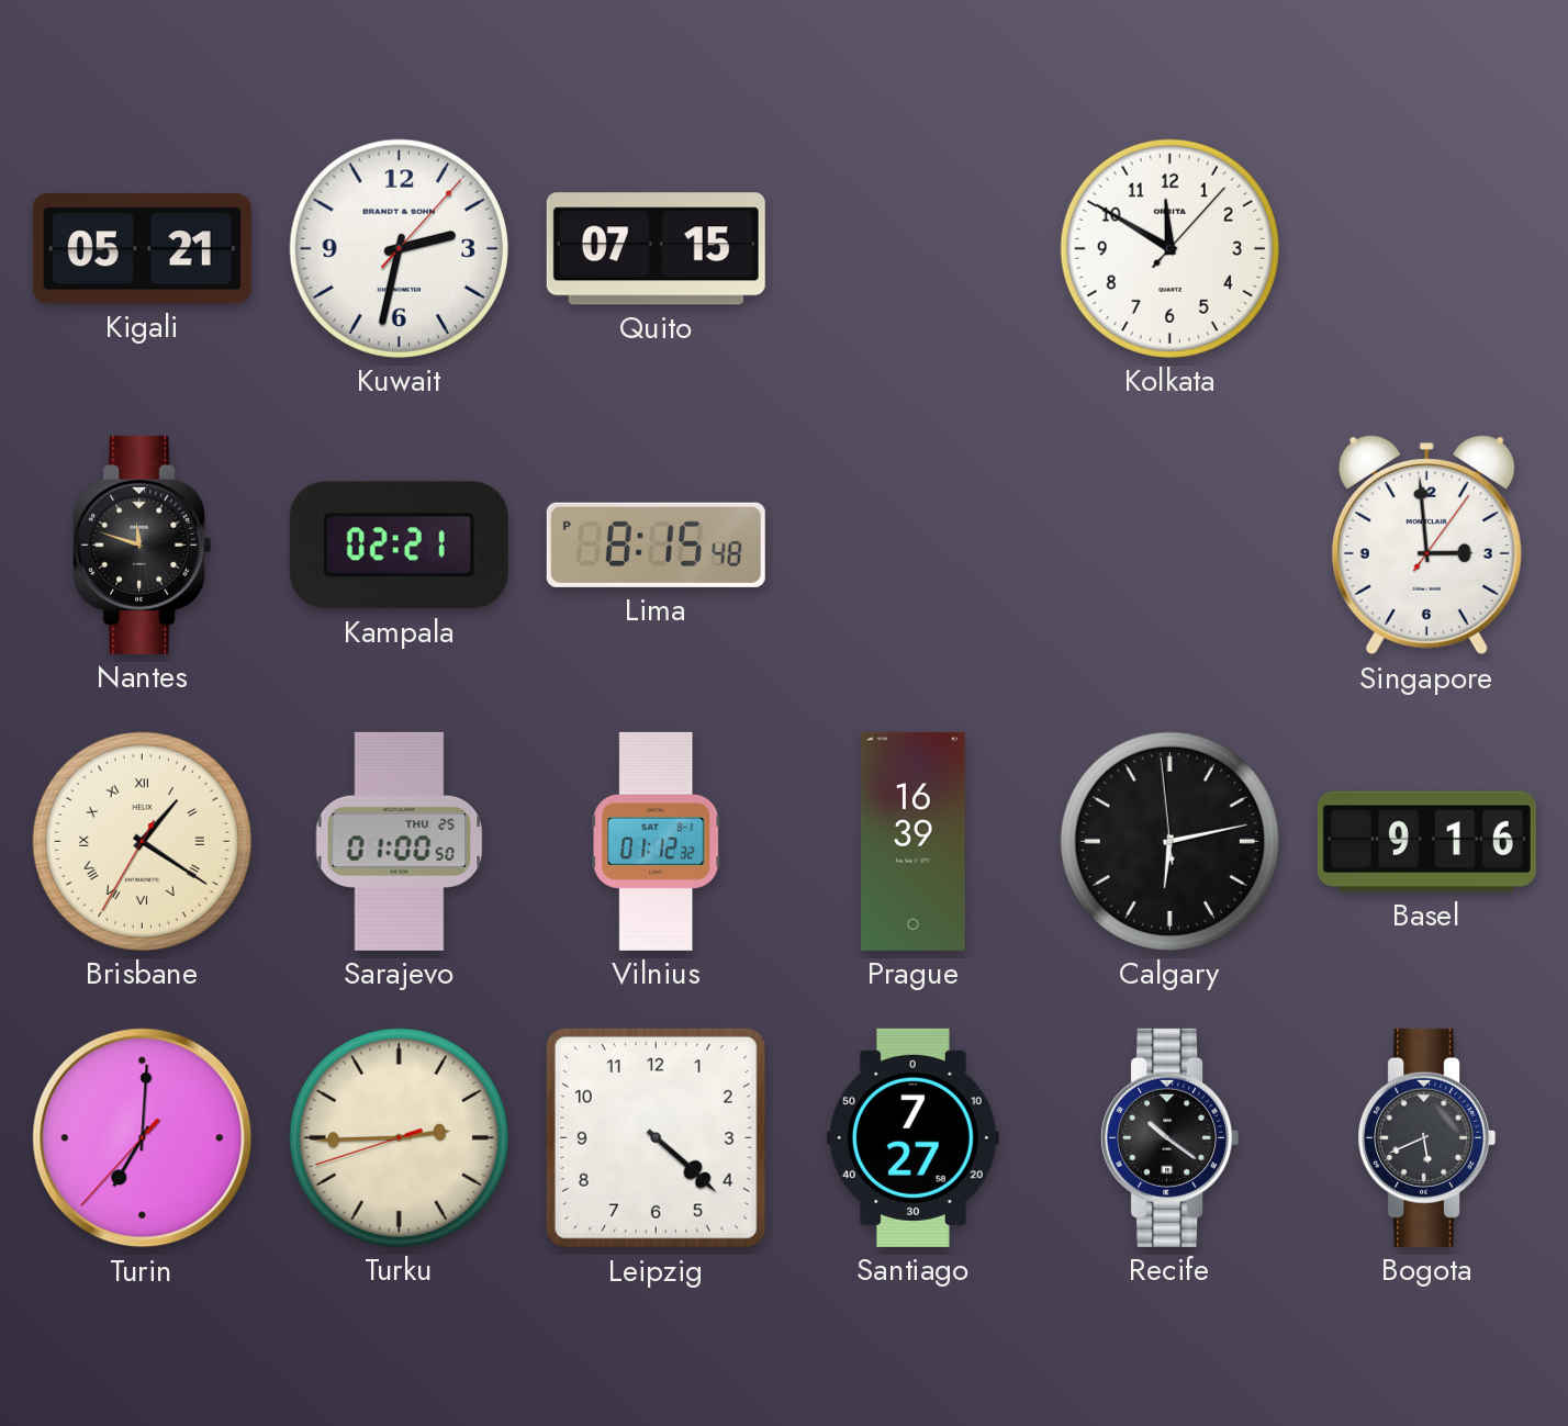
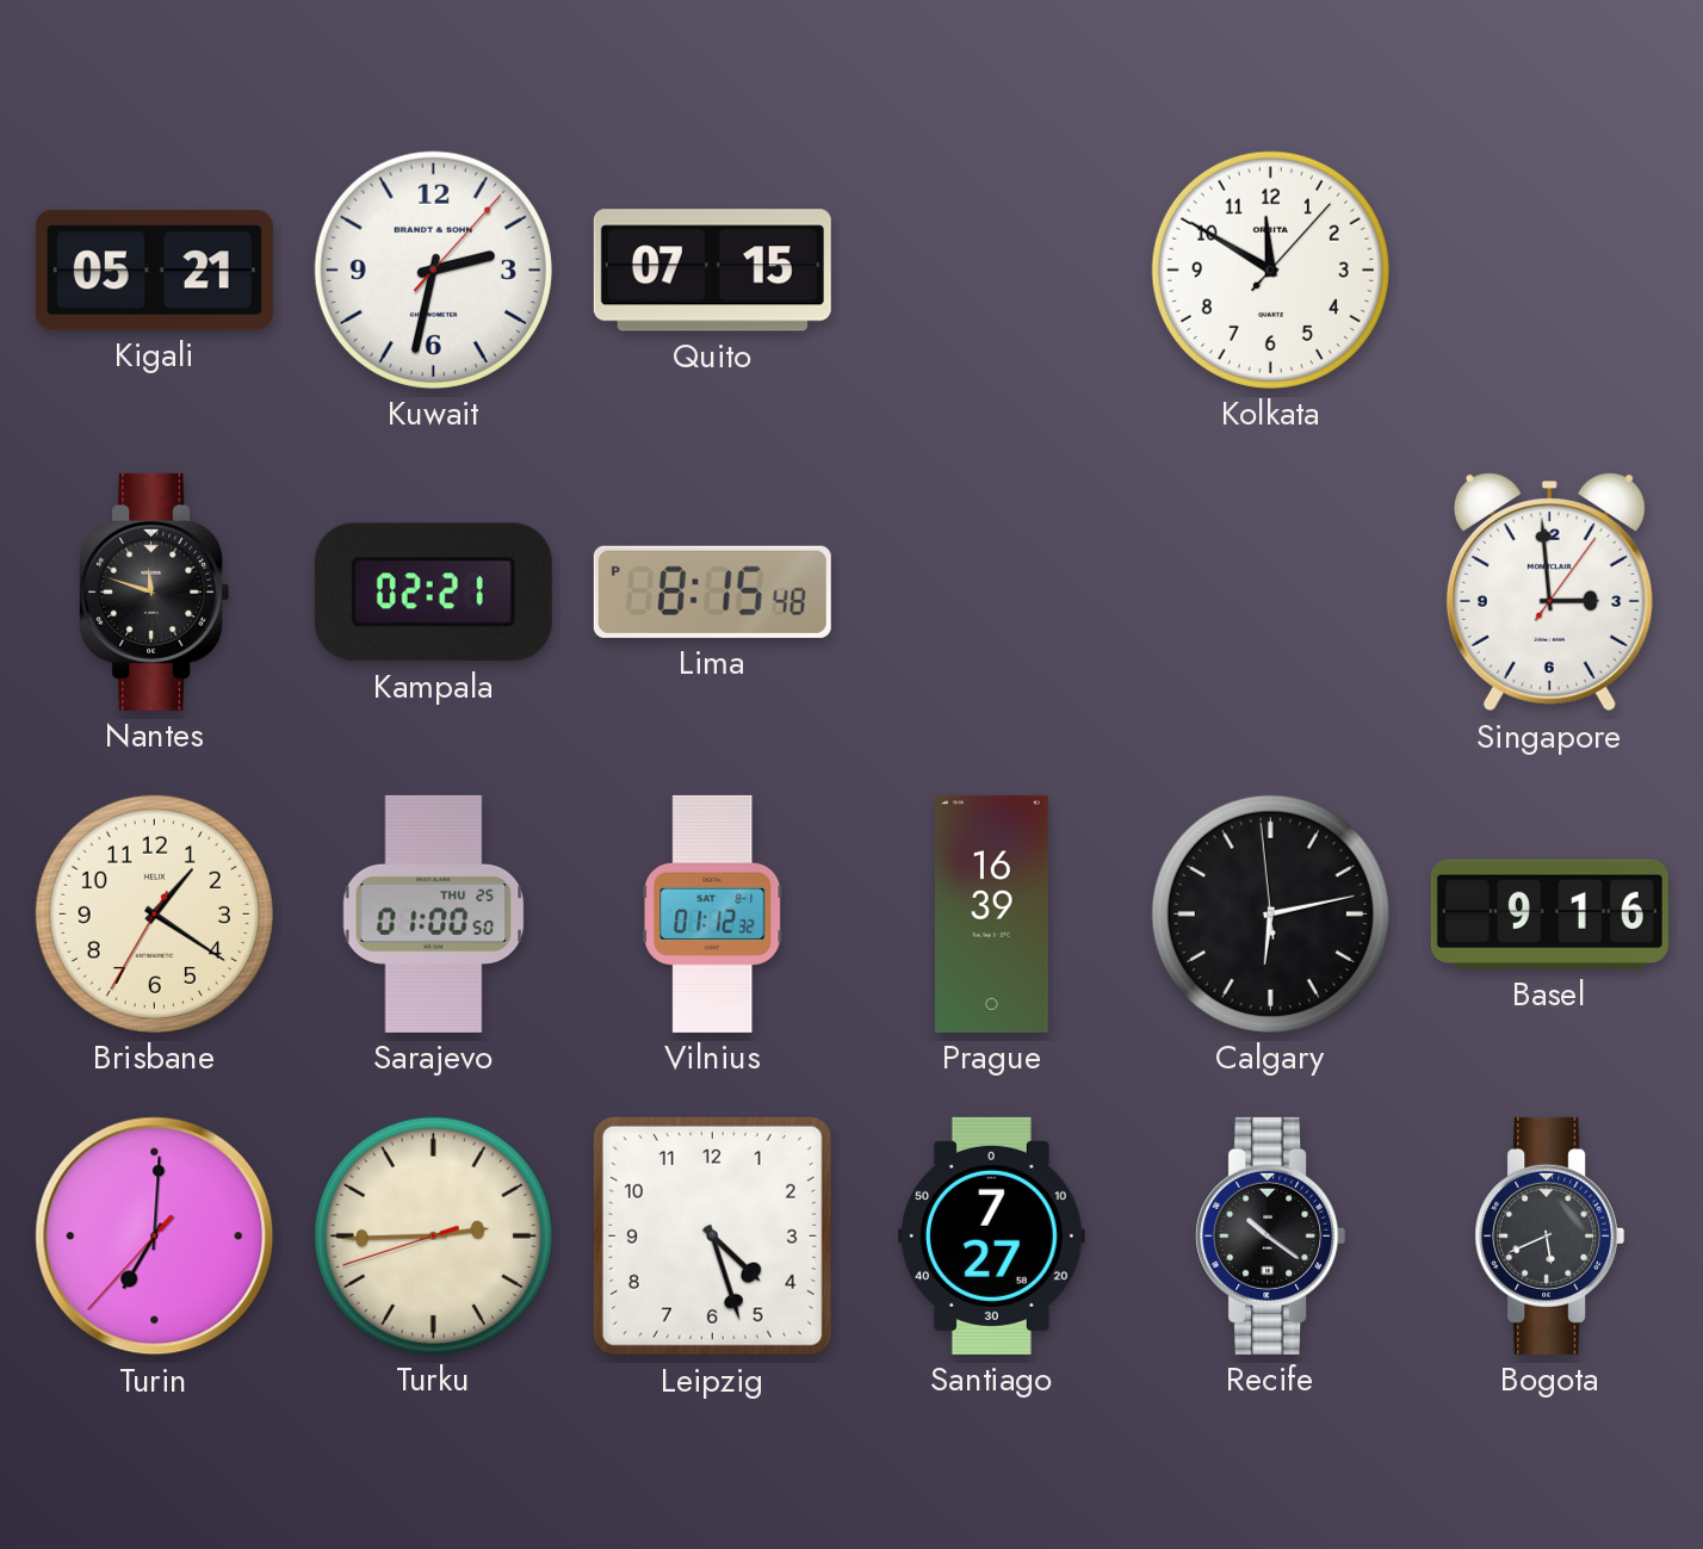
Brisbane numerals: Roman -> Arabic
Leipzig: 4:22 -> 4:27
